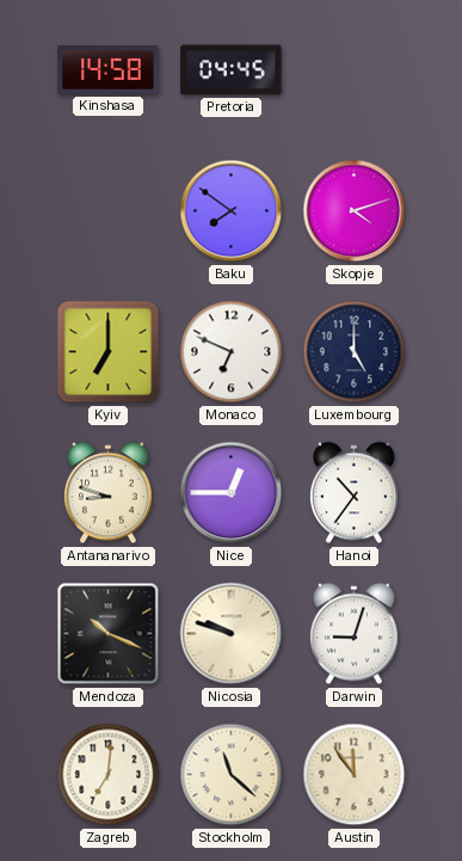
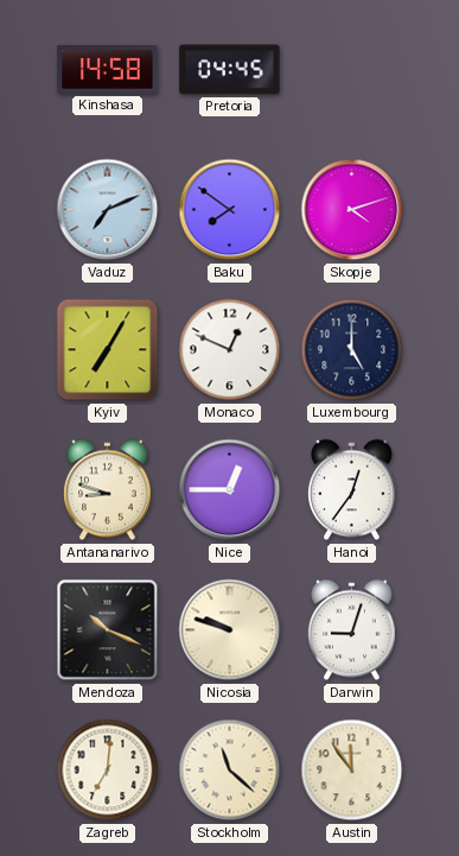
Vaduz: none -> 7:11
Kyiv: 7:00 -> 7:05
Monaco: 6:49 -> 12:49
Hanoi: 10:36 -> 12:36
